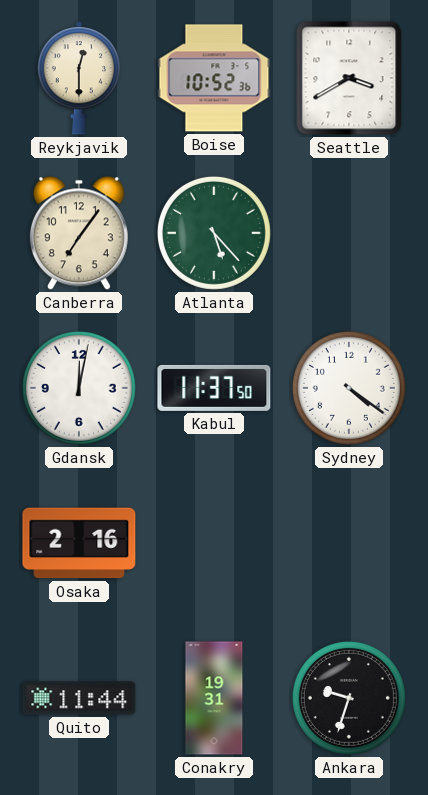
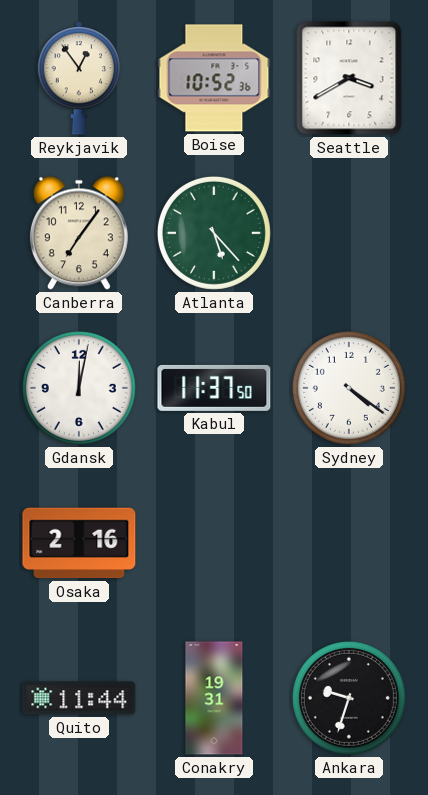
Reykjavik: 12:30 -> 12:54
